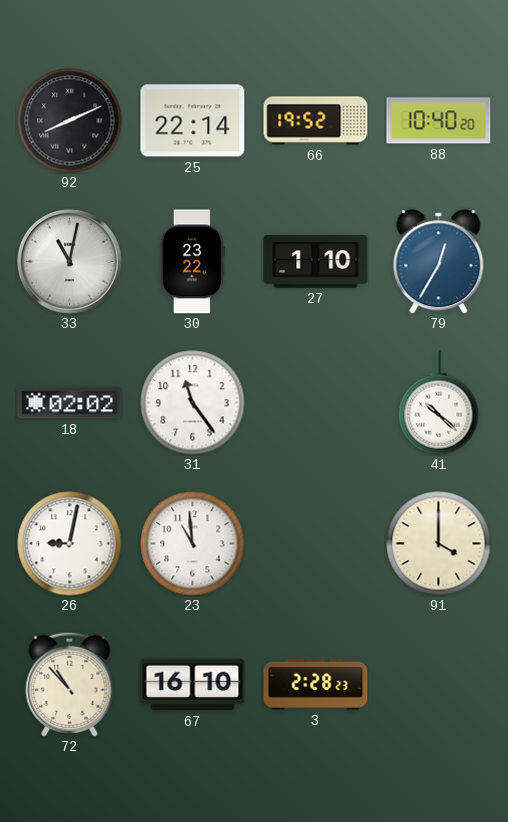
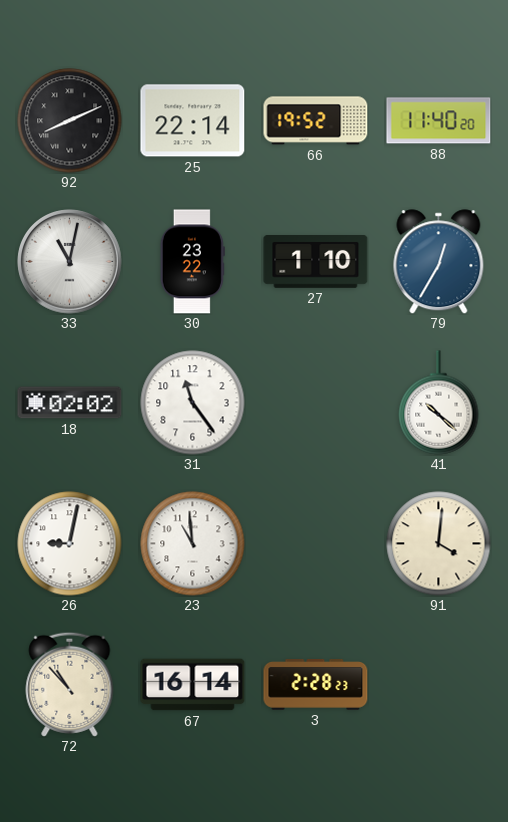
88: 10:40 -> 11:40
91: 4:00 -> 4:01
67: 16:10 -> 16:14
